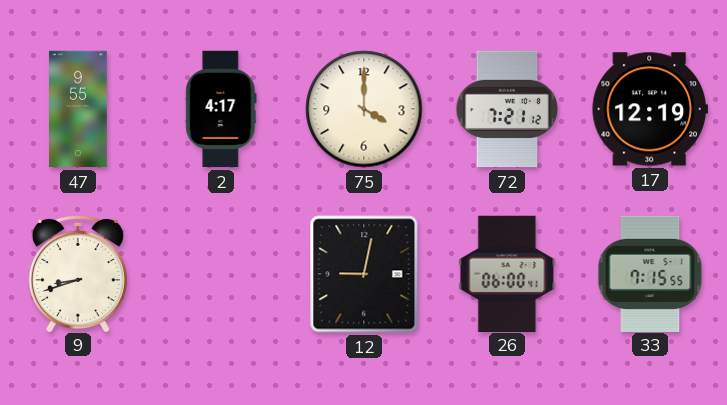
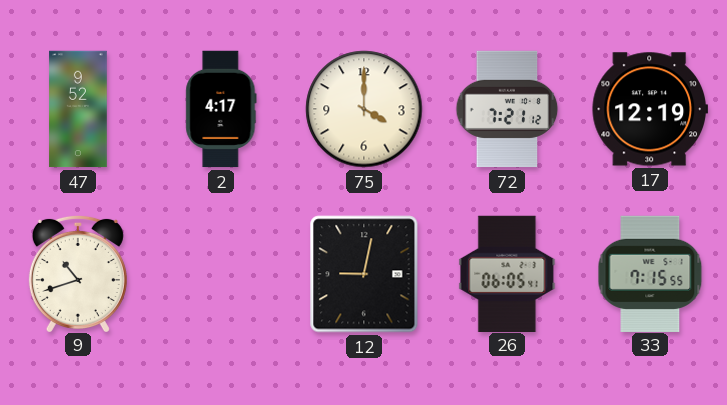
47: 9:55 -> 9:52
9: 8:42 -> 10:42
26: 06:00 -> 06:05
